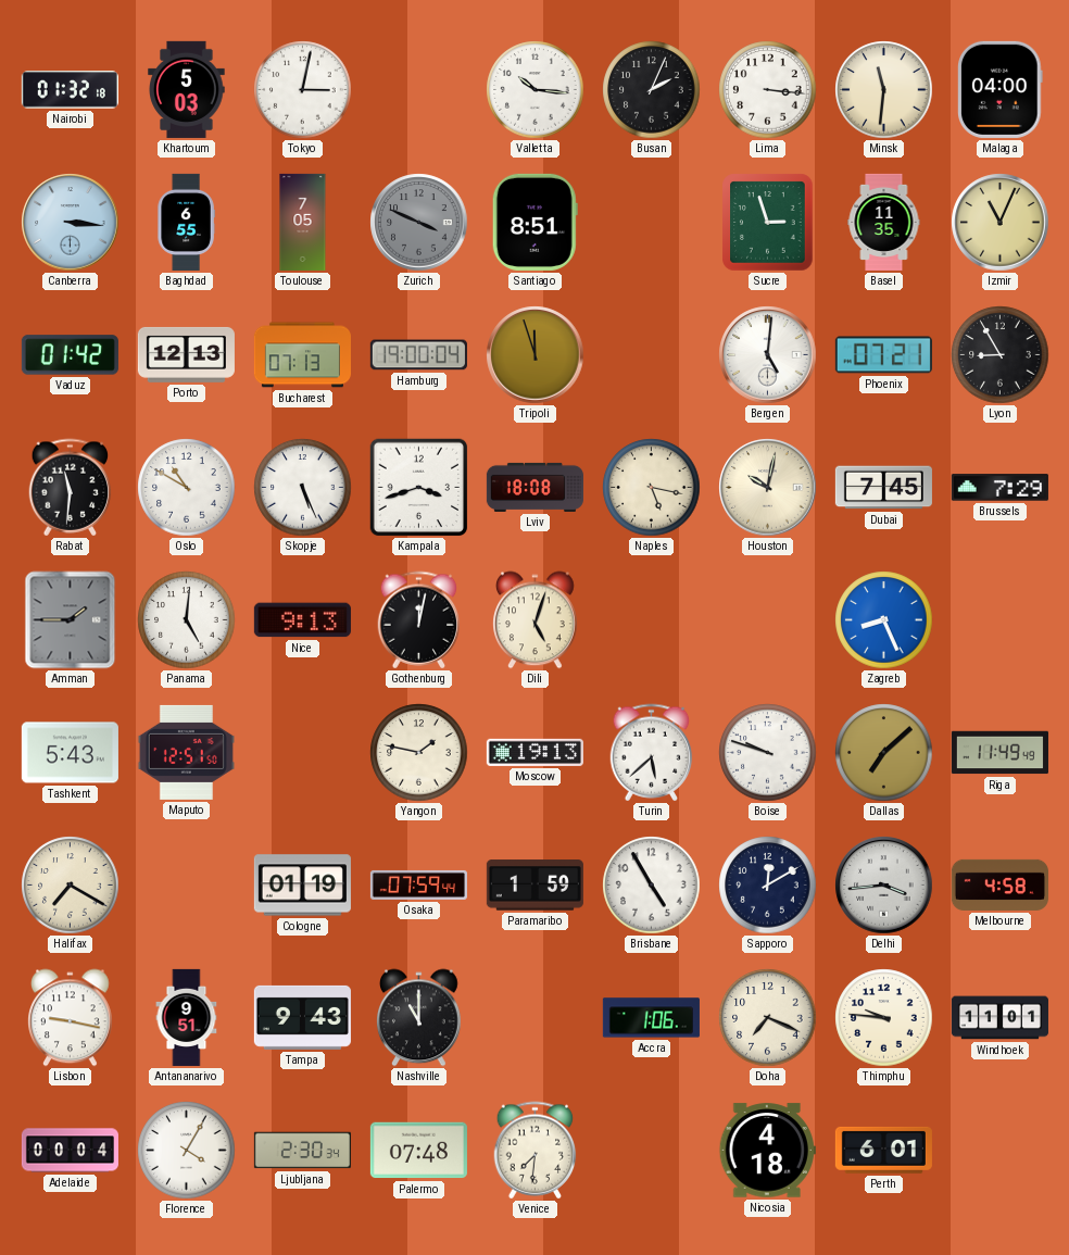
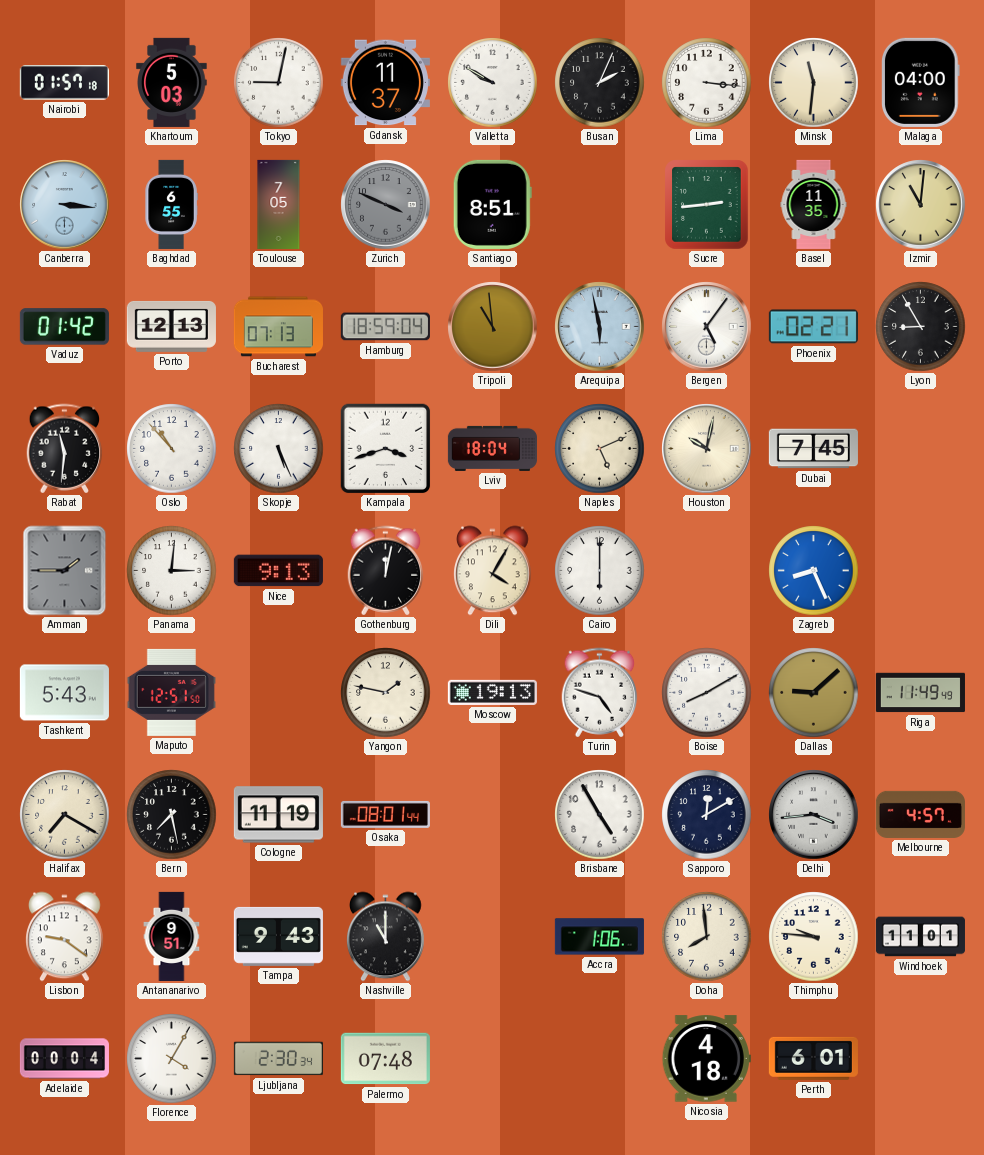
Nairobi: 01:32 -> 01:57
Tokyo: 3:02 -> 9:02
Gdansk: none -> 11:37
Valletta: 10:16 -> 9:50
Sucre: 2:57 -> 2:44
Izmir: 11:04 -> 11:01
Hamburg: 19:00 -> 18:59
Tripoli: 11:57 -> 10:59
Arequipa: none -> 5:58
Bergen: 5:01 -> 5:06
Phoenix: 07:21 -> 02:21
Oslo: 10:50 -> 10:53
Lviv: 18:08 -> 18:04
Naples: 5:17 -> 5:11
Brussels: 7:29 -> none
Panama: 5:01 -> 3:01
Dili: 5:03 -> 4:05
Cairo: none -> 6:00
Turin: 5:38 -> 4:48
Boise: 9:48 -> 8:10
Dallas: 7:08 -> 9:08
Bern: none -> 7:28
Cologne: 01:19 -> 11:19
Osaka: 07:59 -> 08:01
Paramaribo: 1:59 -> none
Melbourne: 4:58 -> 4:57
Lisbon: 9:17 -> 9:21
Doha: 7:19 -> 7:59
Venice: 7:31 -> none
